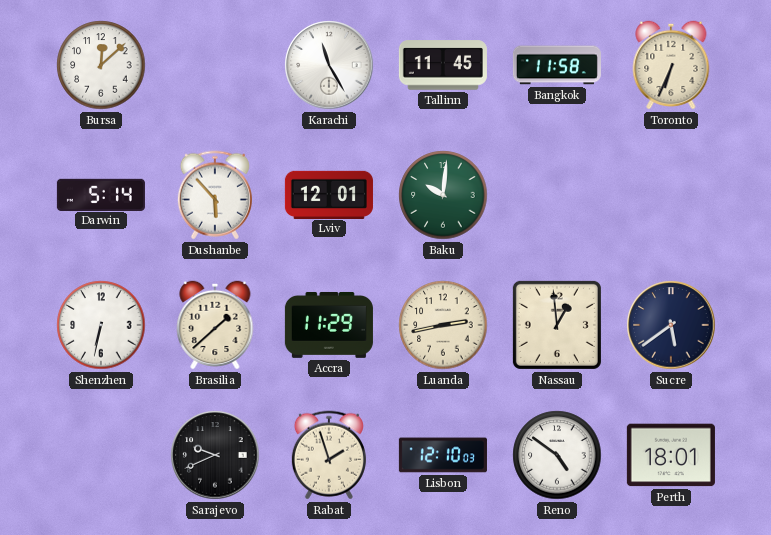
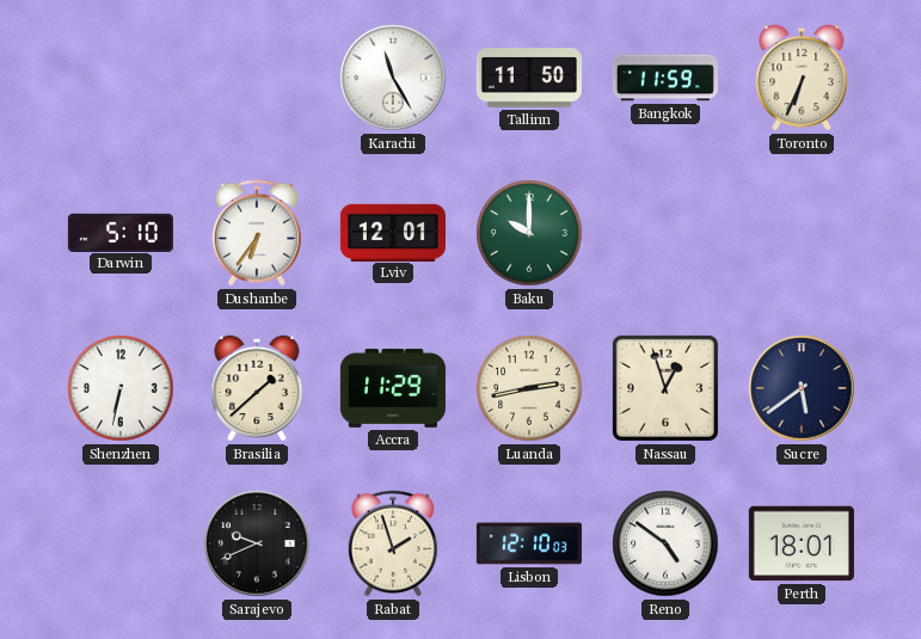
Bursa: 12:08 -> none
Tallinn: 11:45 -> 11:50
Bangkok: 11:58 -> 11:59
Darwin: 5:14 -> 5:10
Dushanbe: 5:53 -> 6:36
Baku: 10:01 -> 10:00
Nassau: 12:59 -> 12:57
